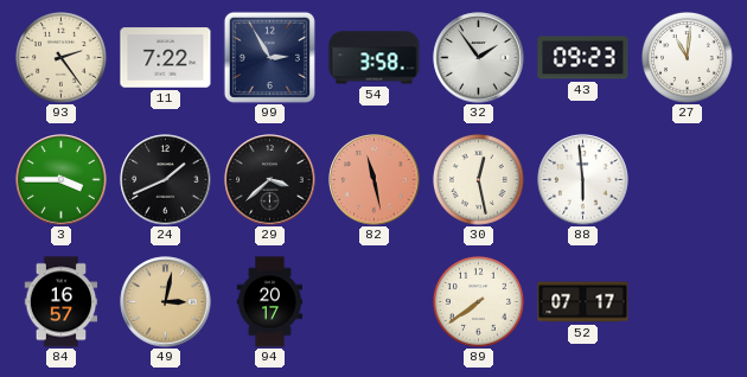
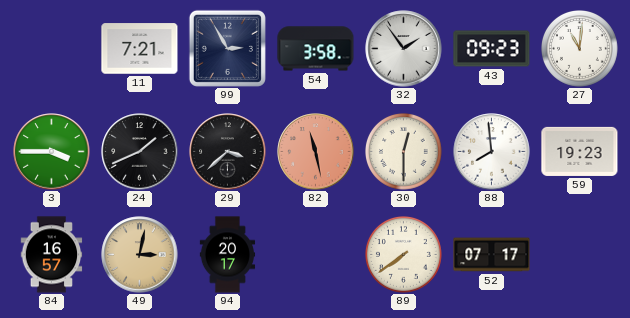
93: 2:24 -> none
11: 7:22 -> 7:21
30: 12:28 -> 12:30
88: 5:59 -> 7:59
59: none -> 19:23
